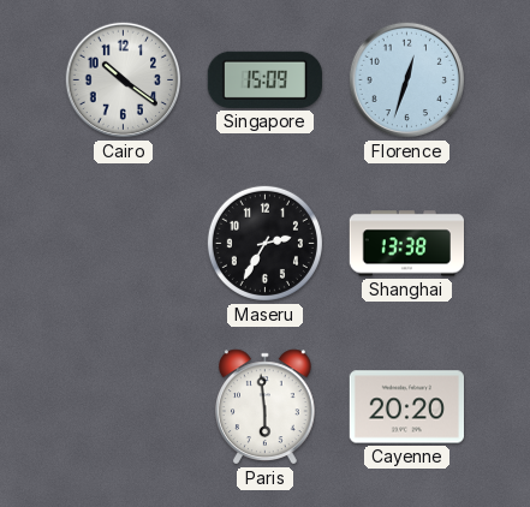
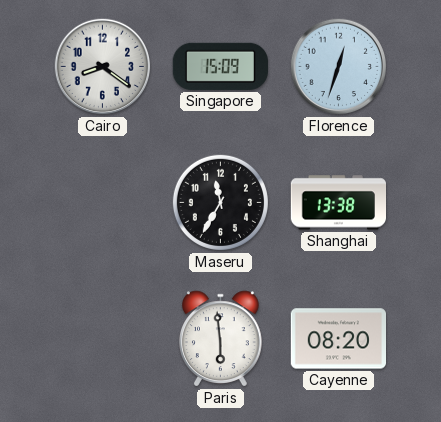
Cairo: 10:21 -> 8:21
Maseru: 2:35 -> 11:35
Cayenne: 20:20 -> 08:20
